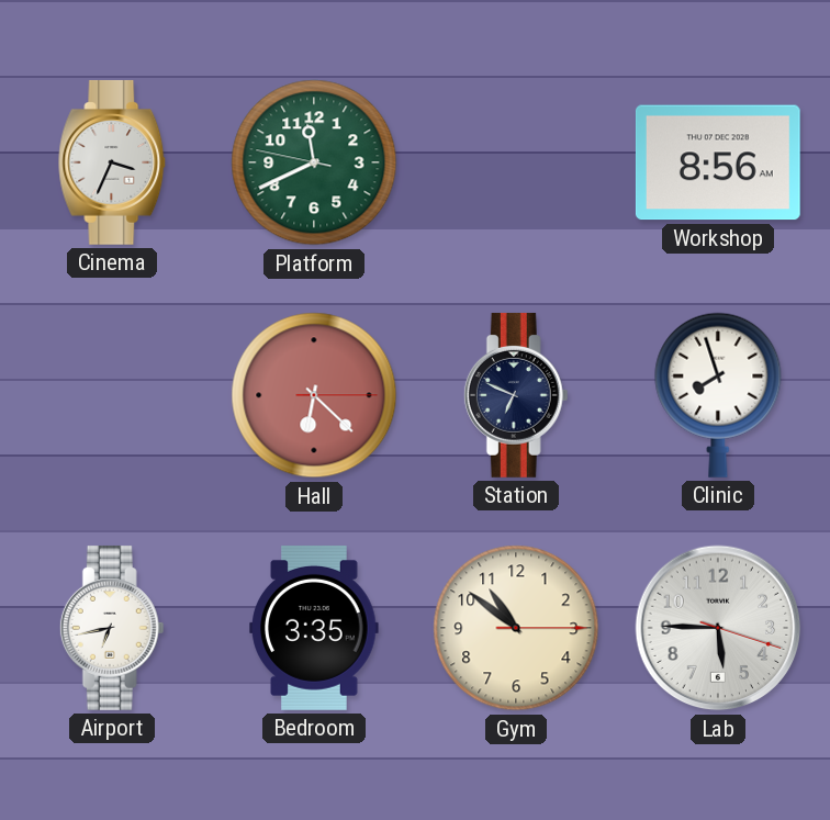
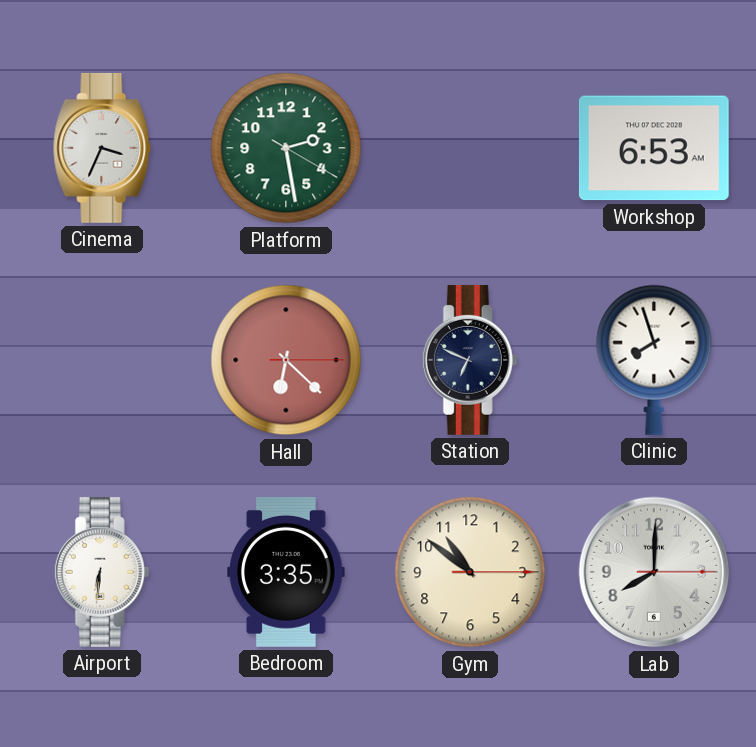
Platform: 11:40 -> 2:28
Workshop: 8:56 -> 6:53
Airport: 6:43 -> 6:31
Lab: 5:45 -> 8:00
